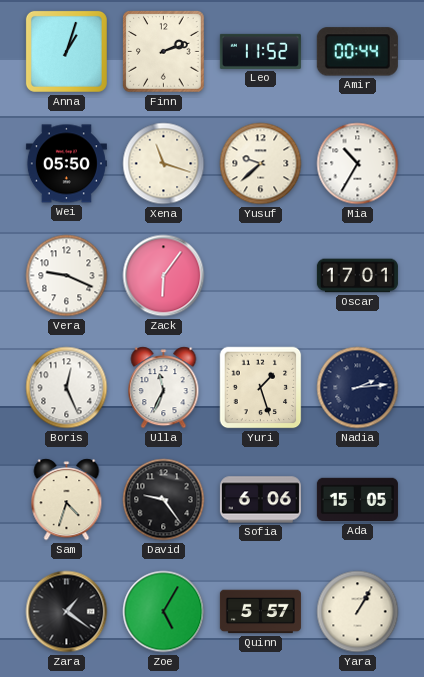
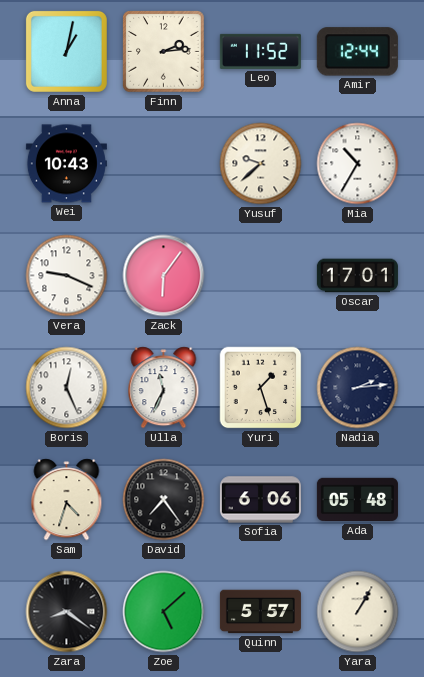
Anna: 1:03 -> 1:02
Finn: 2:12 -> 2:14
Amir: 00:44 -> 12:44
Wei: 05:50 -> 10:43
Xena: 11:18 -> none
David: 9:24 -> 7:24
Ada: 15:05 -> 05:48
Zara: 1:21 -> 8:21
Zoe: 5:05 -> 5:08
